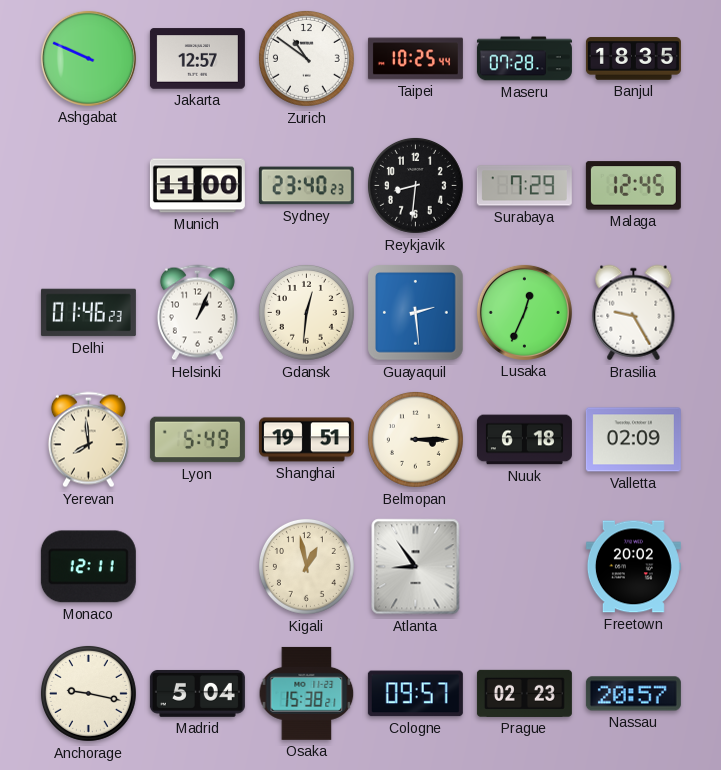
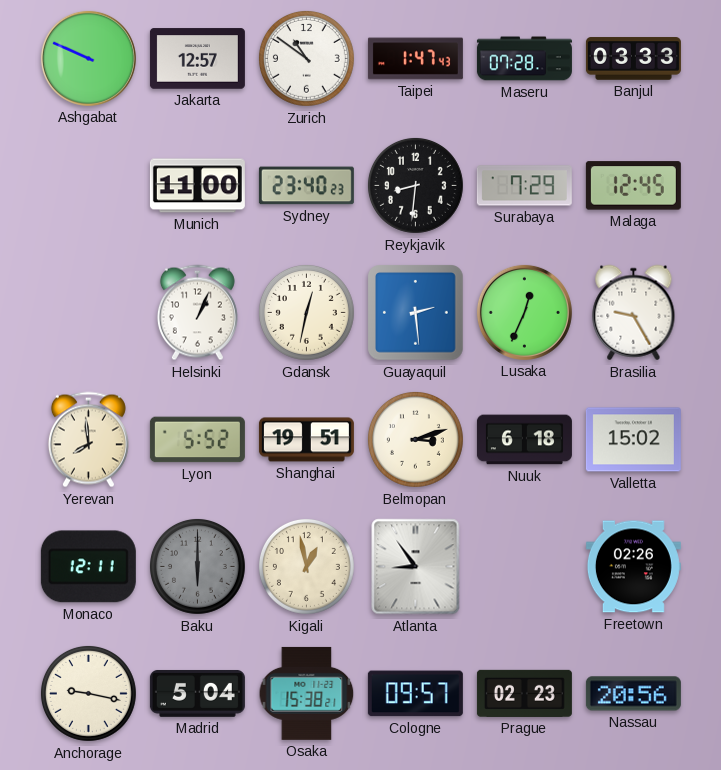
Taipei: 10:25 -> 1:47
Banjul: 18:35 -> 03:33
Delhi: 01:46 -> none
Gdansk: 12:31 -> 12:32
Lyon: 5:49 -> 5:52
Belmopan: 3:15 -> 3:12
Valletta: 02:09 -> 15:02
Baku: none -> 6:00
Freetown: 20:02 -> 02:26
Nassau: 20:57 -> 20:56
